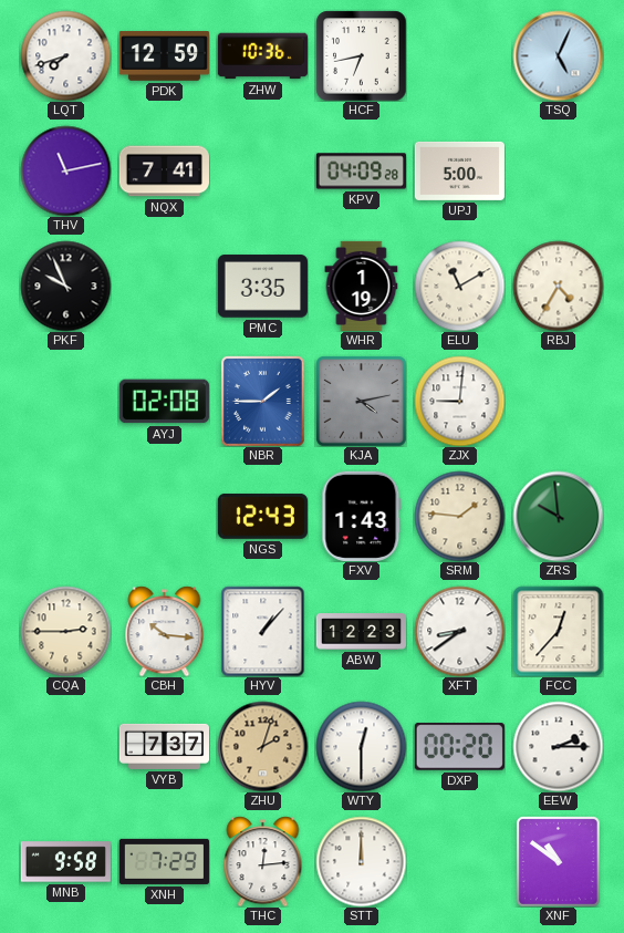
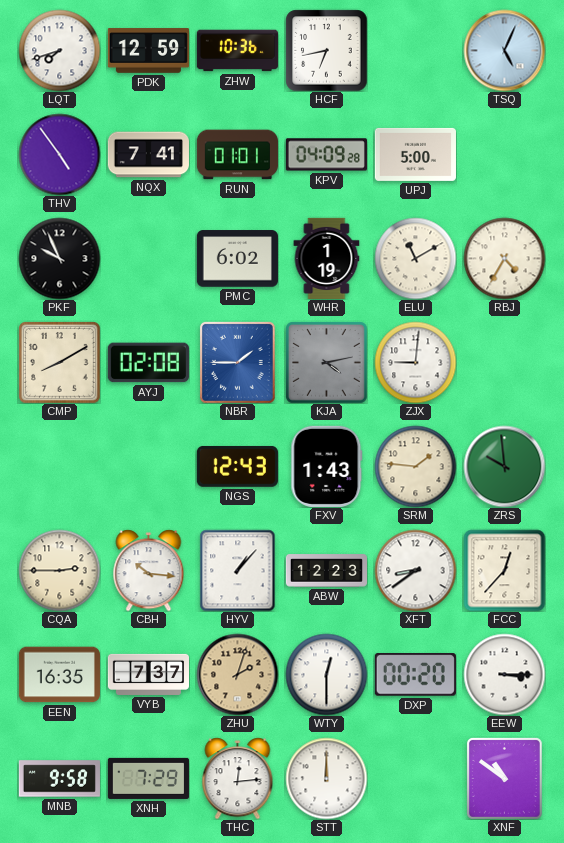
THV: 11:13 -> 4:54
RUN: none -> 01:01
PMC: 3:35 -> 6:02
CMP: none -> 8:10
EEN: none -> 16:35
EEW: 2:15 -> 3:15
